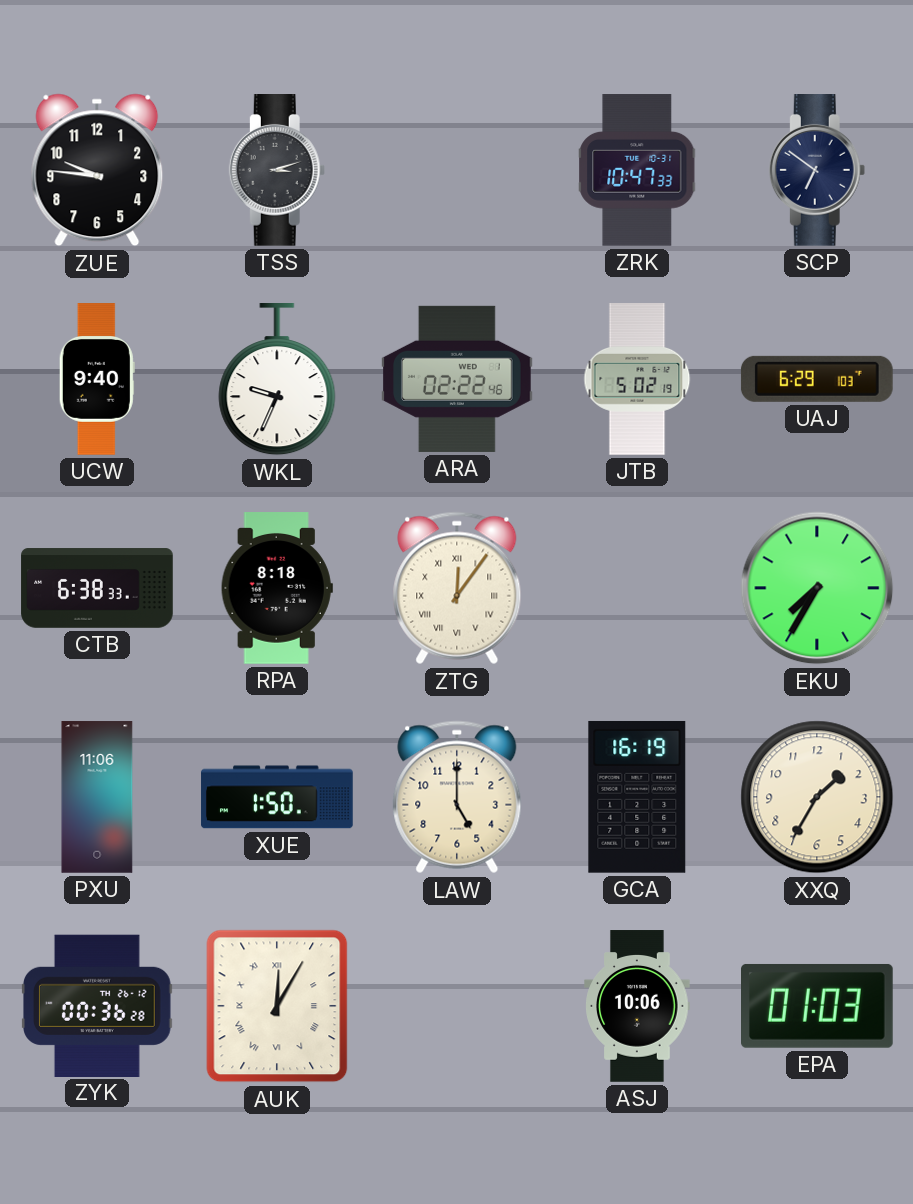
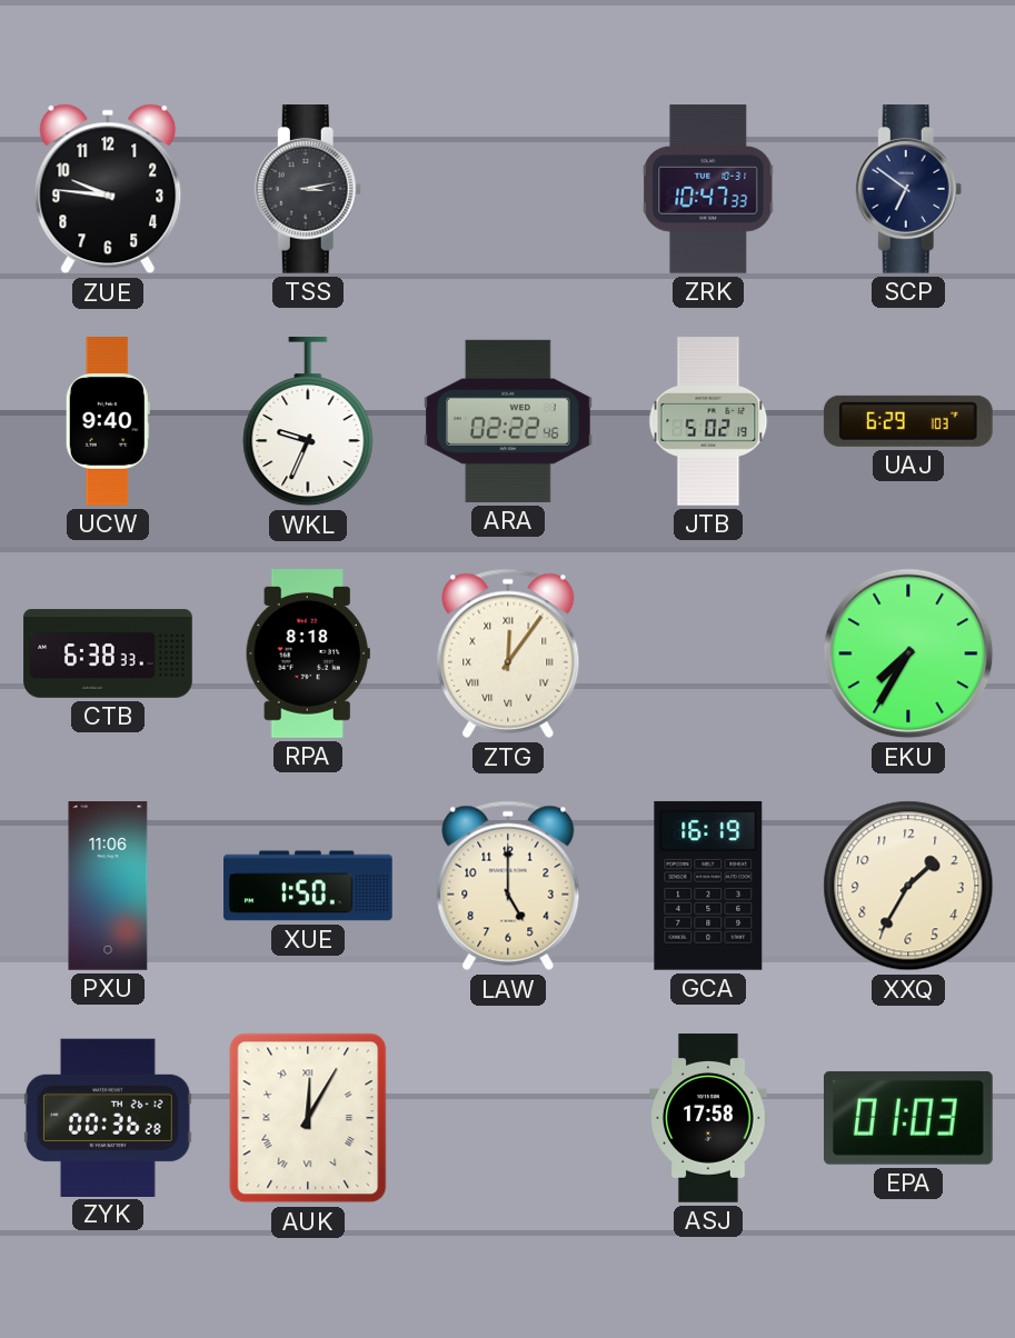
TSS: 3:12 -> 3:13
ASJ: 10:06 -> 17:58
